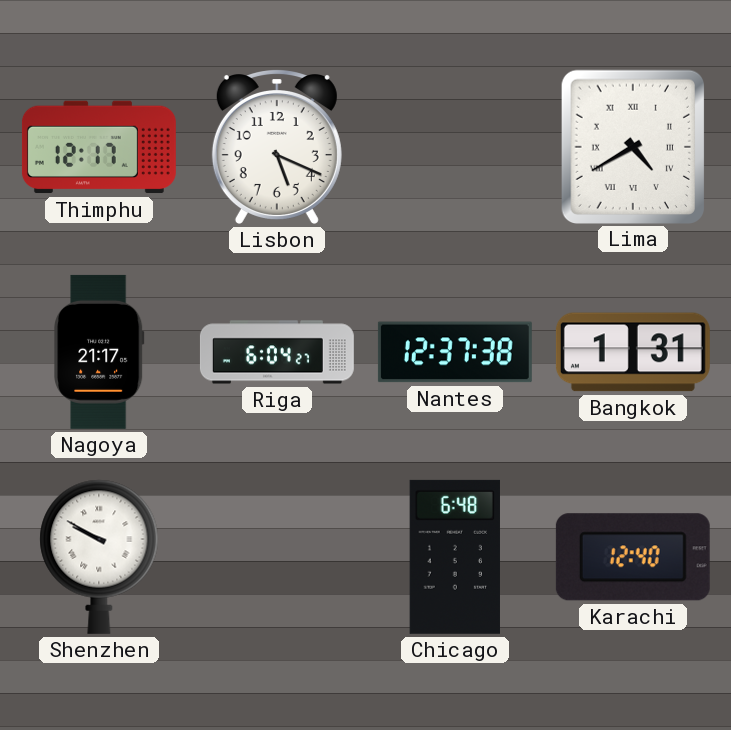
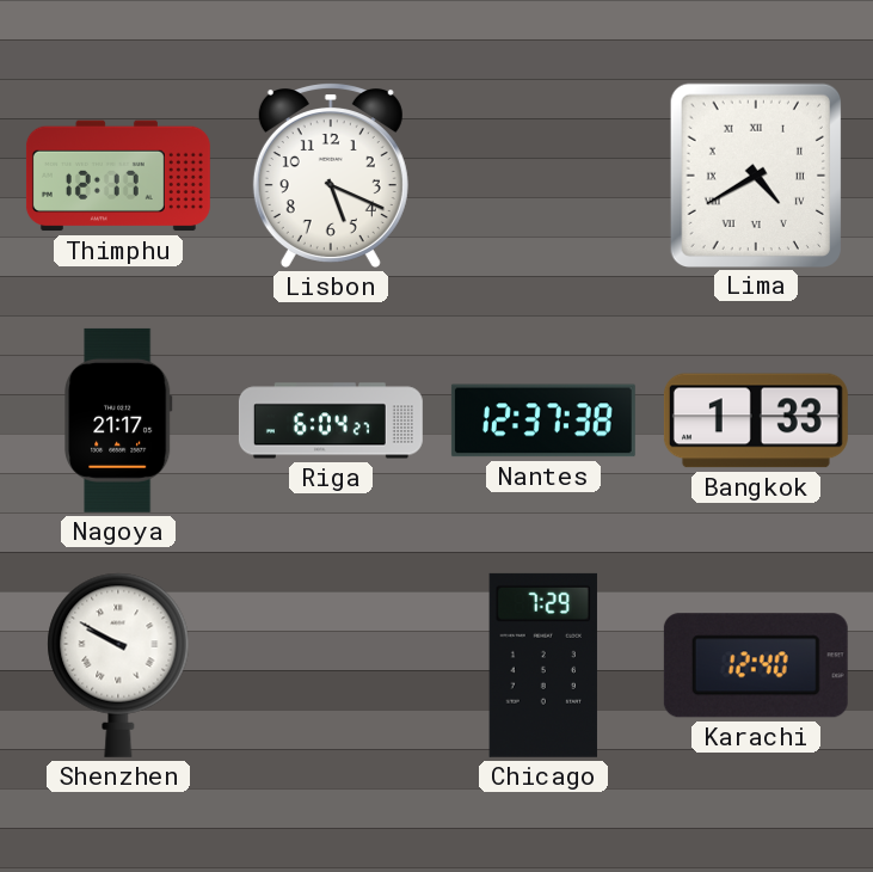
Bangkok: 1:31 -> 1:33
Chicago: 6:48 -> 7:29
